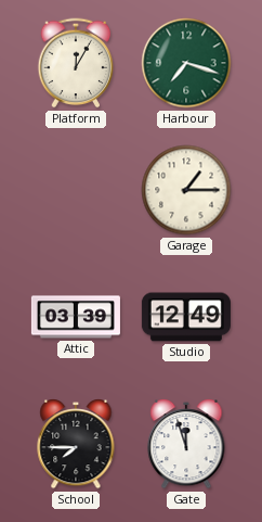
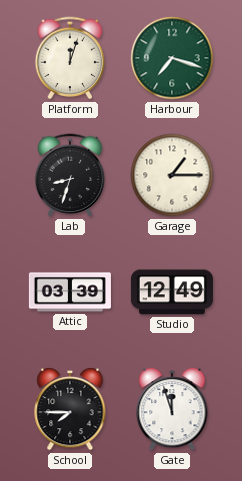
Platform: 12:05 -> 12:03
Lab: none -> 8:33
